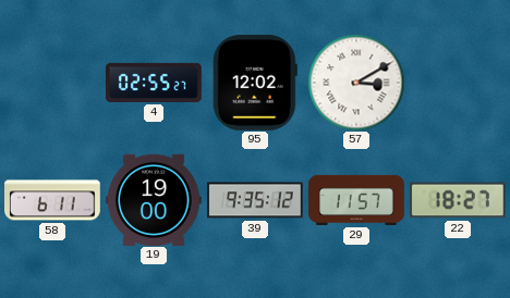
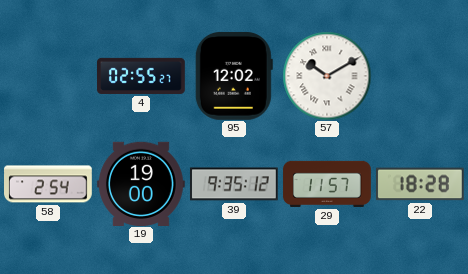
57: 3:10 -> 10:10
58: 6:11 -> 2:54
22: 18:27 -> 18:28
